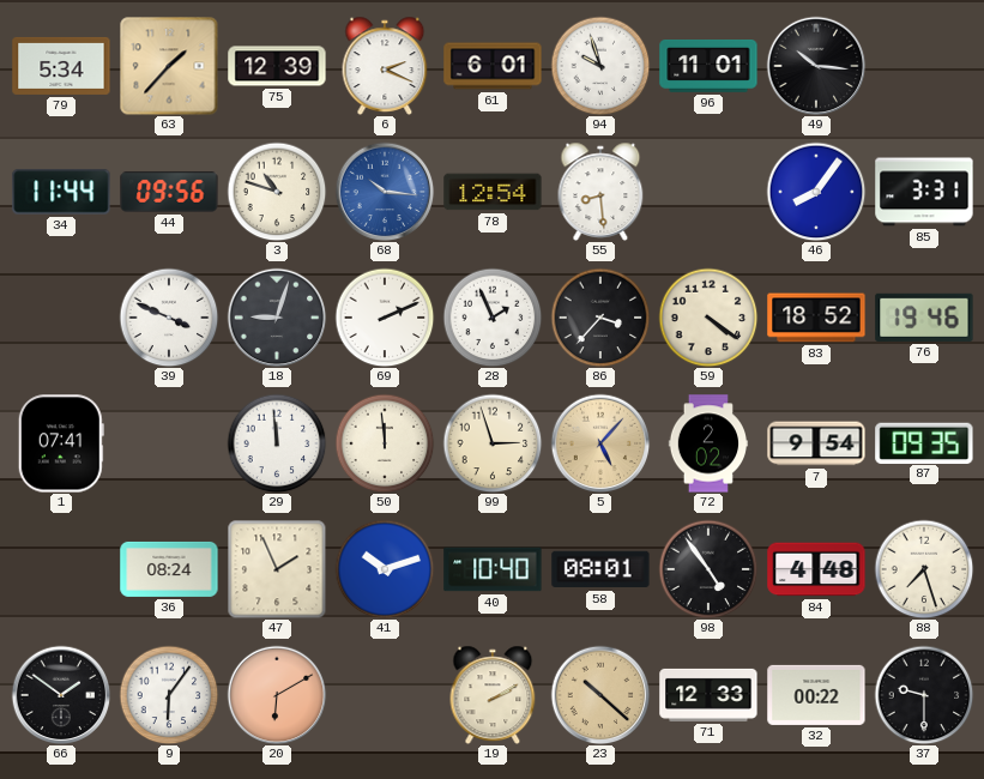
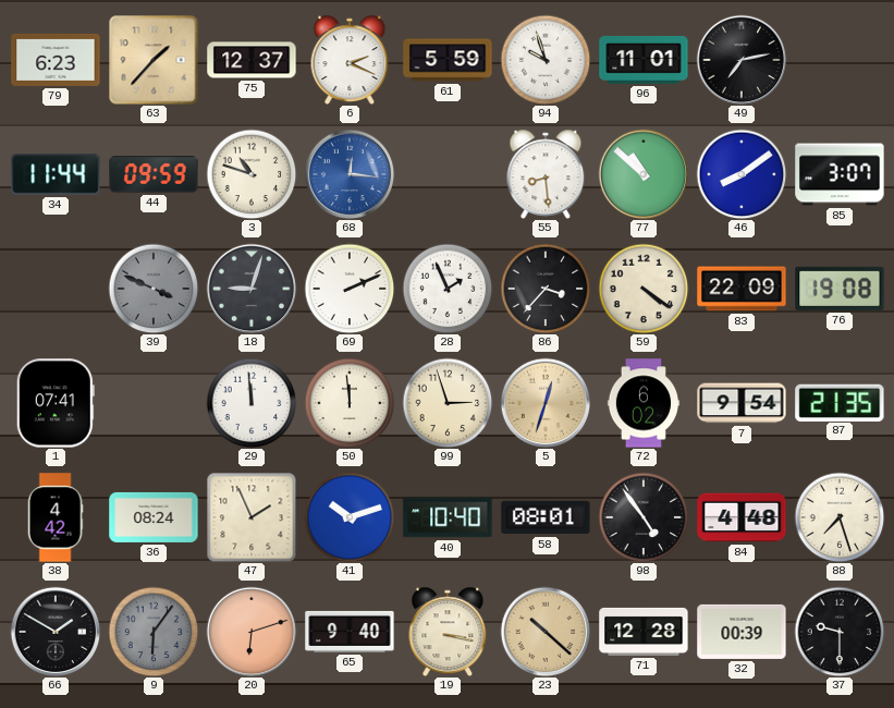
79: 5:34 -> 6:23
75: 12:39 -> 12:37
61: 6:01 -> 5:59
49: 10:16 -> 7:13
44: 09:56 -> 09:59
68: 10:16 -> 12:16
78: 12:54 -> none
77: none -> 10:52
46: 8:06 -> 8:09
85: 3:31 -> 3:07
39 dial: white -> grey
83: 18:52 -> 22:09
76: 19:46 -> 19:08
5: 5:07 -> 12:33
72: 2:02 -> 6:02
87: 09:35 -> 21:35
38: none -> 4:42
66: 1:51 -> 1:50
9 dial: white -> grey
20: 6:10 -> 6:12
65: none -> 9:40
19: 2:10 -> 3:17
71: 12:33 -> 12:28
32: 00:22 -> 00:39
